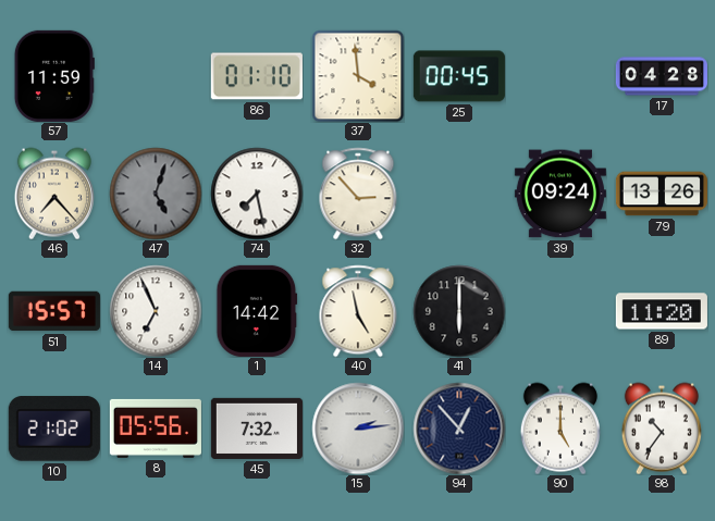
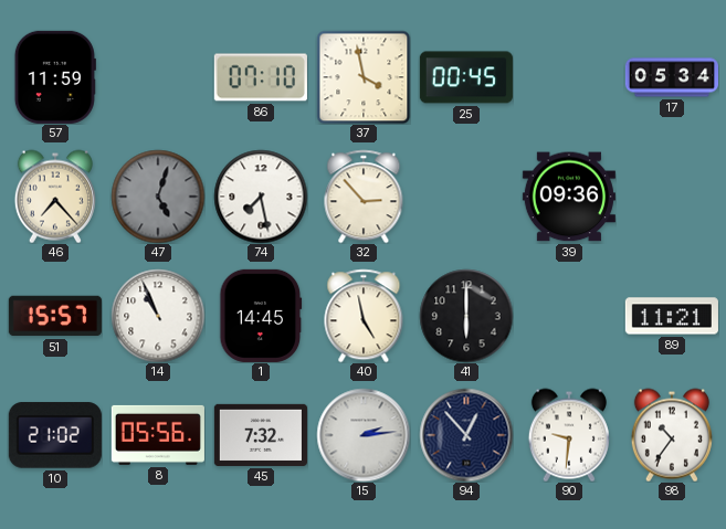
86: 01:10 -> 07:10
37: 3:59 -> 3:58
17: 04:28 -> 05:34
39: 09:24 -> 09:36
79: 13:26 -> none
14: 6:56 -> 10:56
1: 14:42 -> 14:45
89: 11:20 -> 11:21
90: 5:00 -> 9:31
